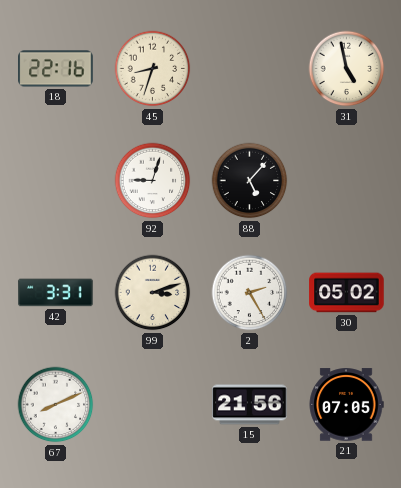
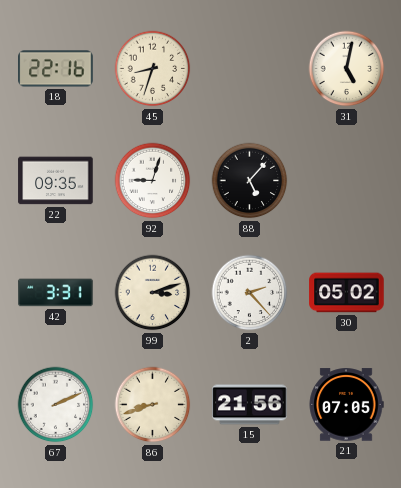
31: 4:58 -> 5:02
22: none -> 09:35
2: 2:25 -> 2:23
67: 8:11 -> 2:11
86: none -> 8:42
